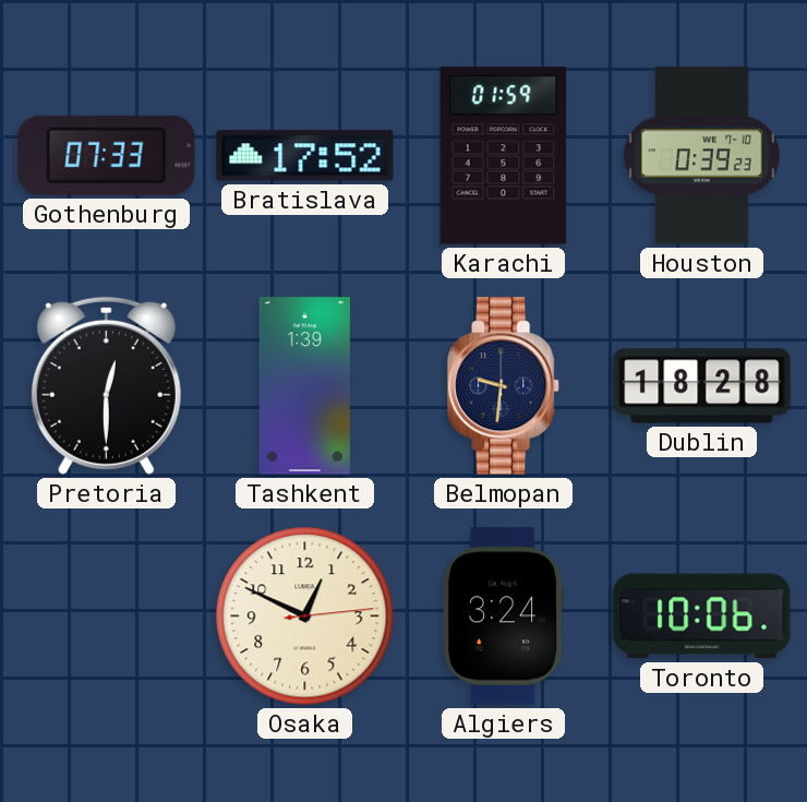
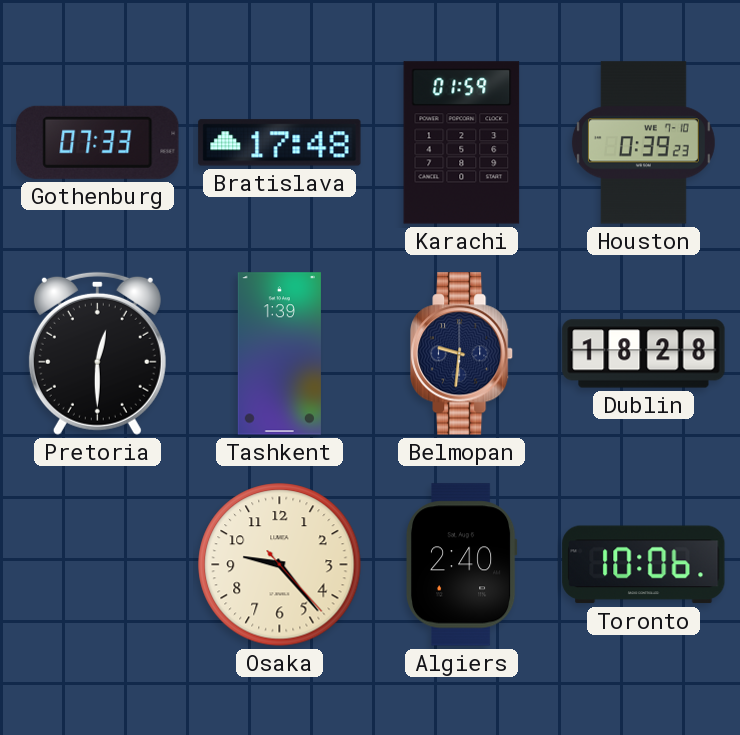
Bratislava: 17:52 -> 17:48
Osaka: 12:49 -> 9:23
Algiers: 3:24 -> 2:40
